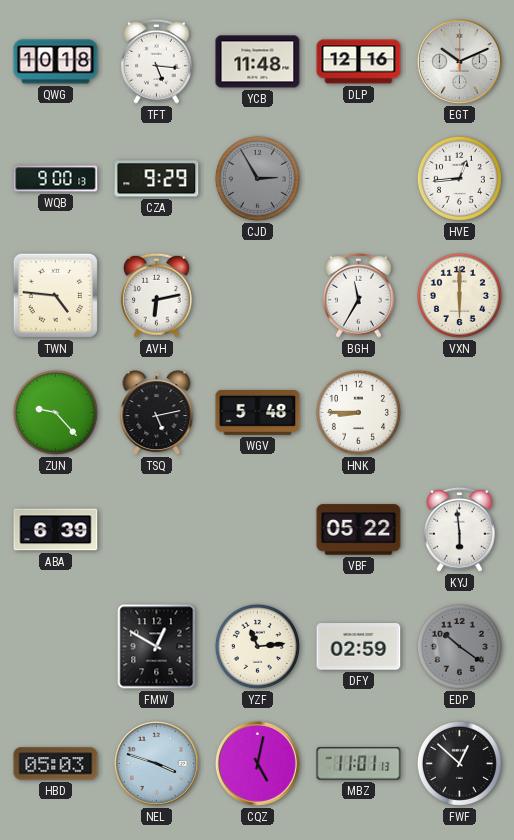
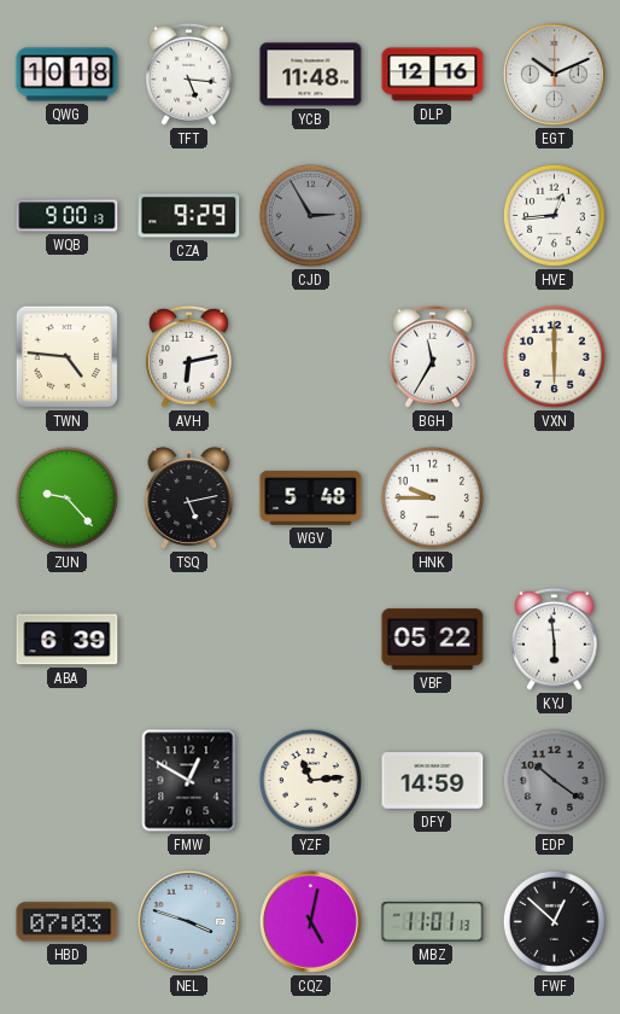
HNK: 8:45 -> 9:45
DFY: 02:59 -> 14:59
HBD: 05:03 -> 07:03
